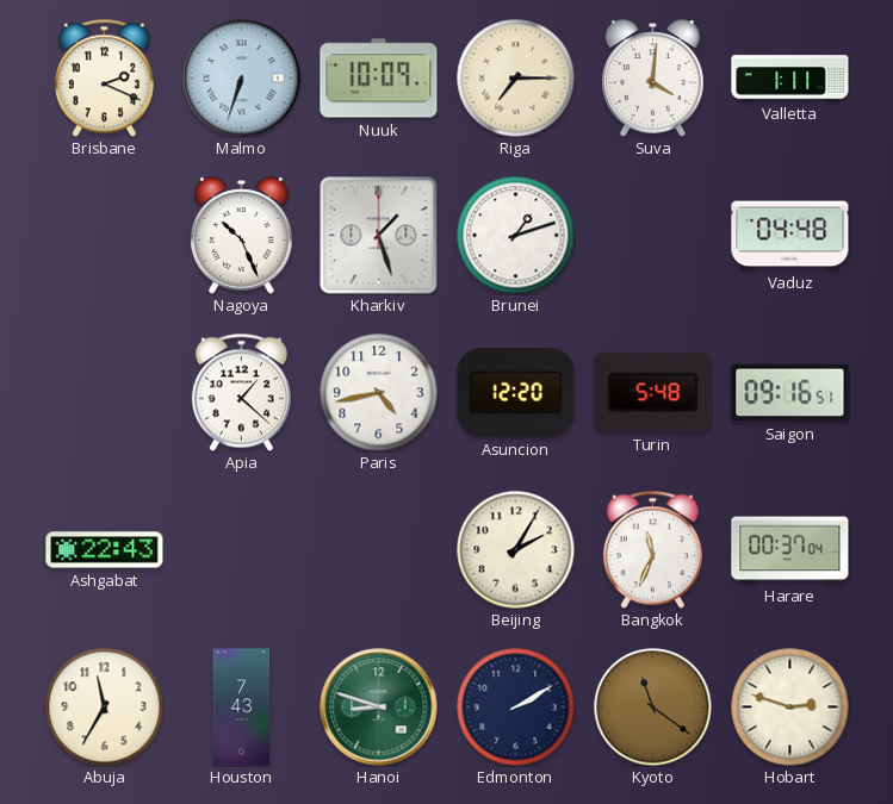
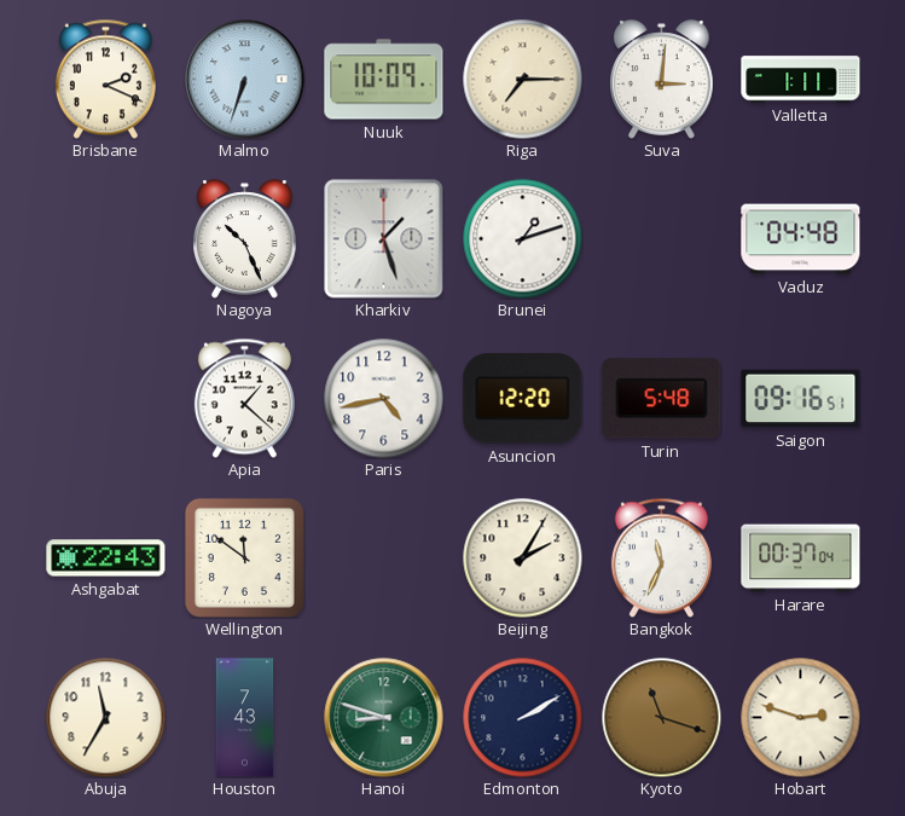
Suva: 4:01 -> 3:01
Wellington: none -> 11:51
Kyoto: 11:21 -> 11:18
